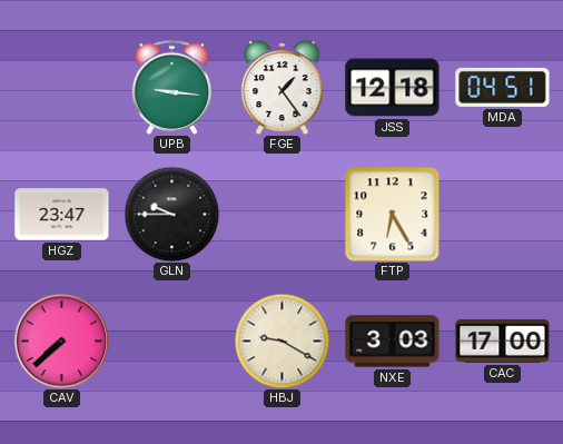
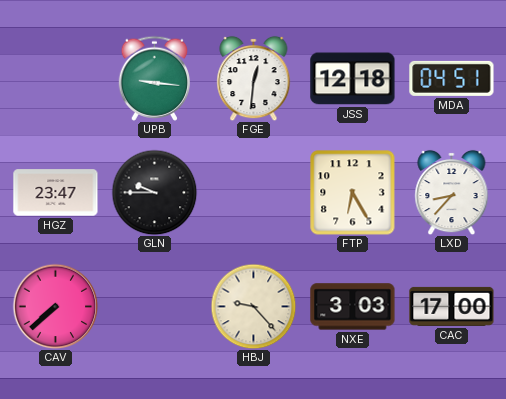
FGE: 1:24 -> 12:31
LXD: none -> 8:37
HBJ: 9:20 -> 9:23
